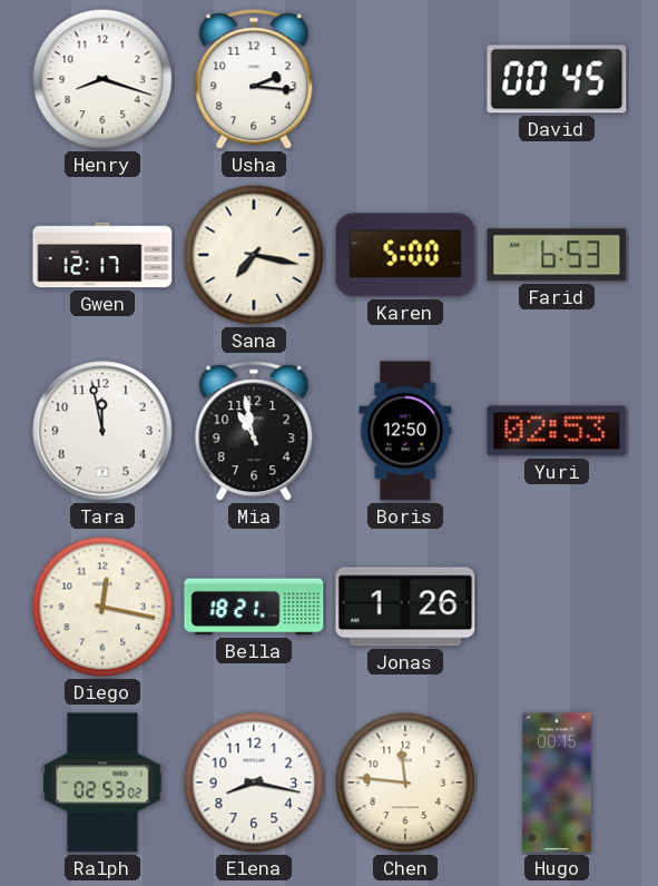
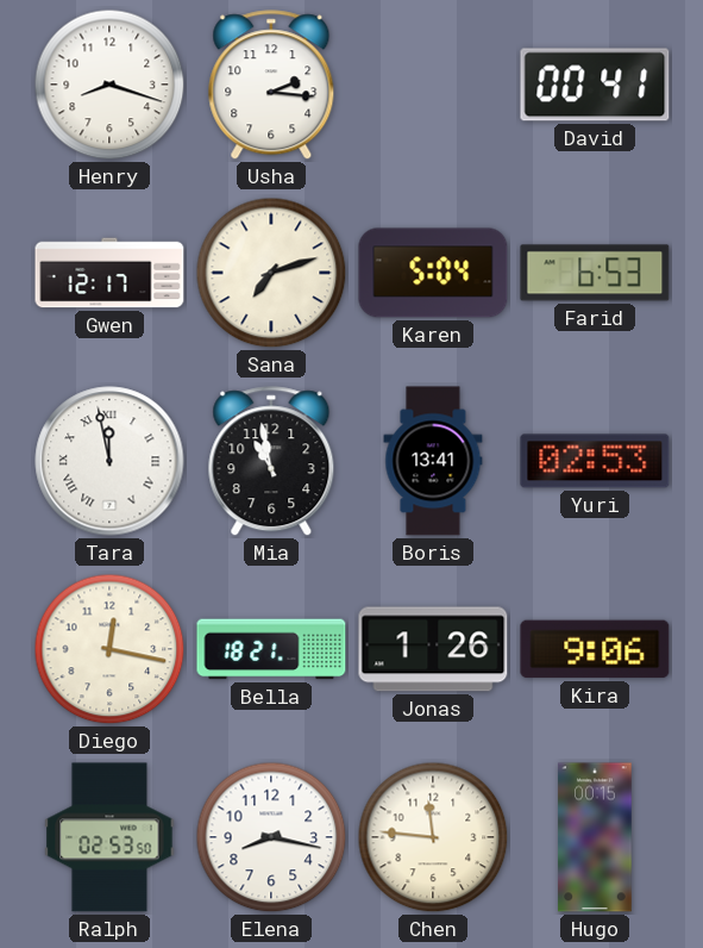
David: 00:45 -> 00:41
Sana: 7:17 -> 7:12
Karen: 5:00 -> 5:04
Tara numerals: Arabic -> Roman
Boris: 12:50 -> 13:41
Kira: none -> 9:06
Ralph: 02:53:02 -> 02:53:50
